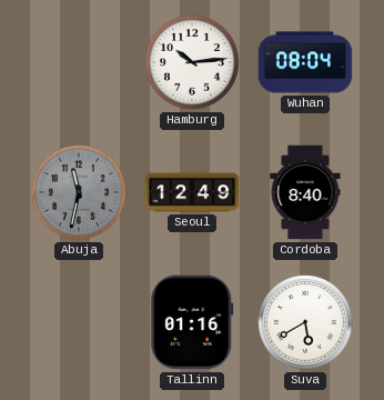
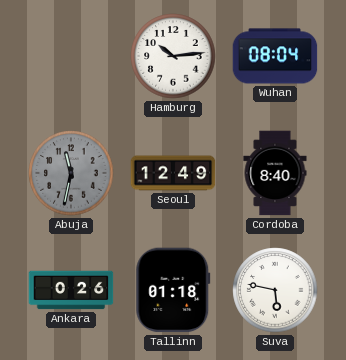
Ankara: none -> 0:26
Tallinn: 01:16 -> 01:18
Suva: 5:40 -> 5:47
